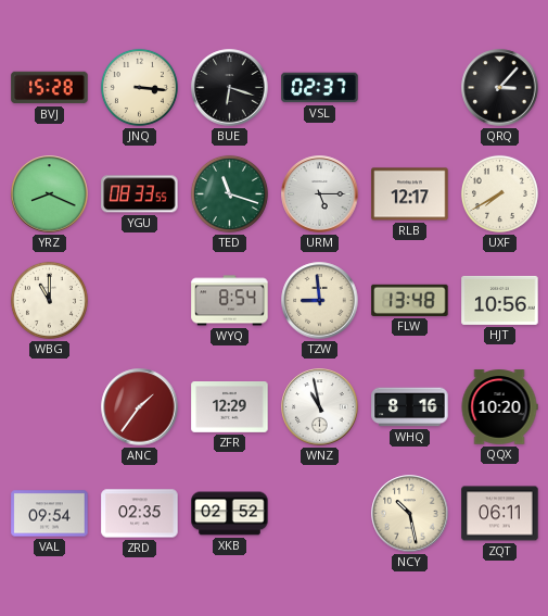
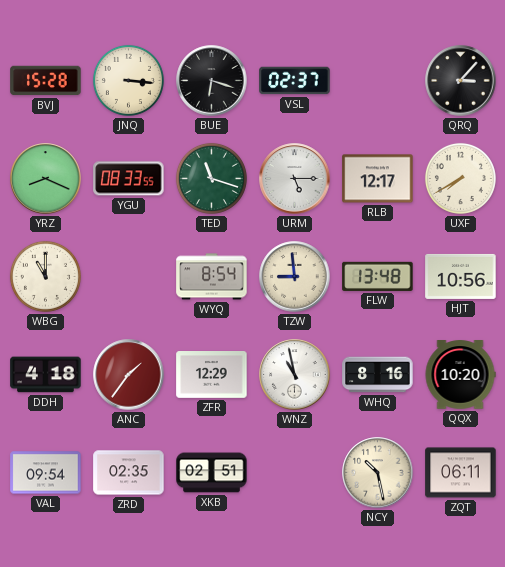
DDH: none -> 4:18
XKB: 02:52 -> 02:51
